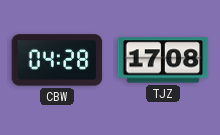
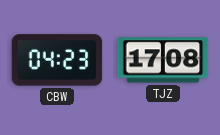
CBW: 04:28 -> 04:23
